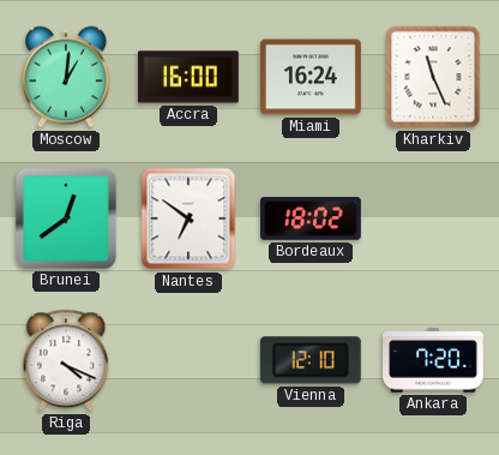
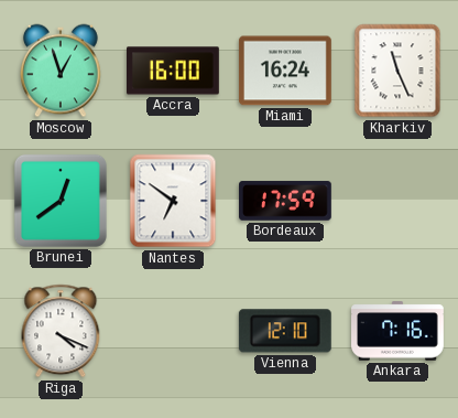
Moscow: 1:01 -> 12:57
Bordeaux: 18:02 -> 17:59
Ankara: 7:20 -> 7:16
